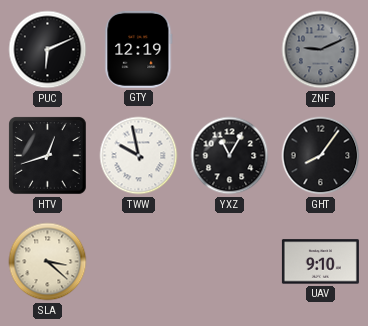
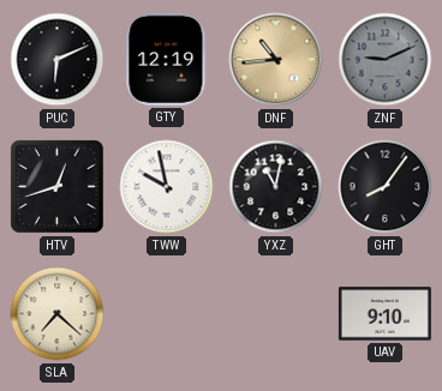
DNF: none -> 10:44
YXZ: 11:05 -> 11:02
SLA: 3:22 -> 7:22
